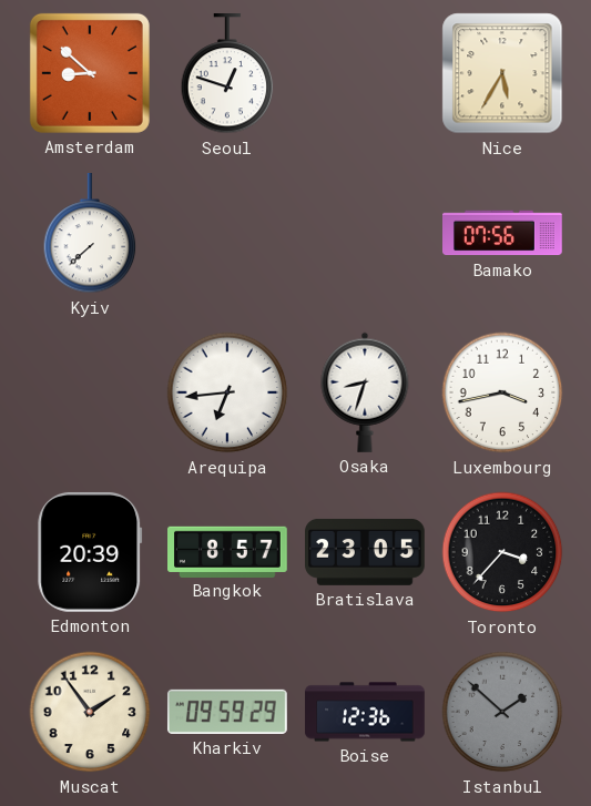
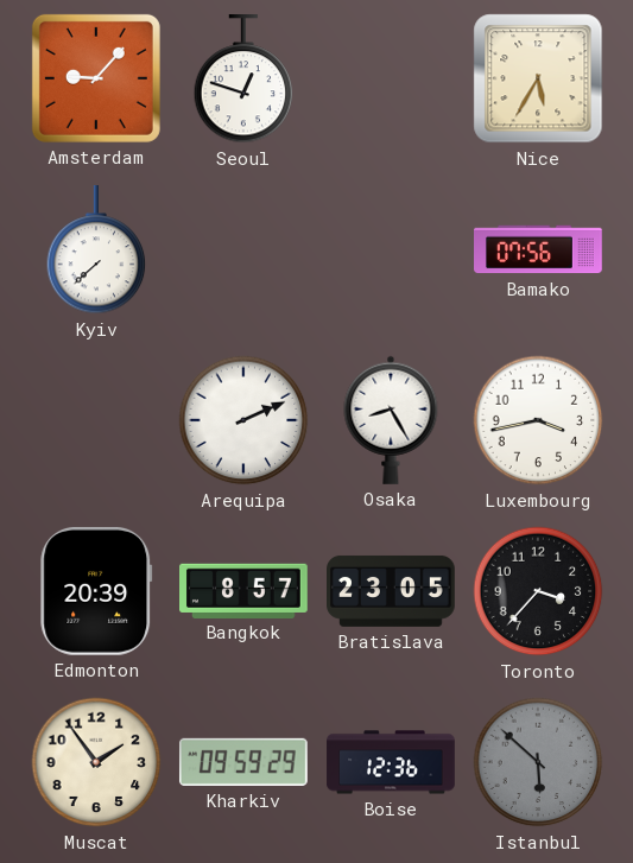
Amsterdam: 8:52 -> 9:07
Arequipa: 6:44 -> 2:11
Osaka: 8:33 -> 8:25
Istanbul: 1:52 -> 5:52
